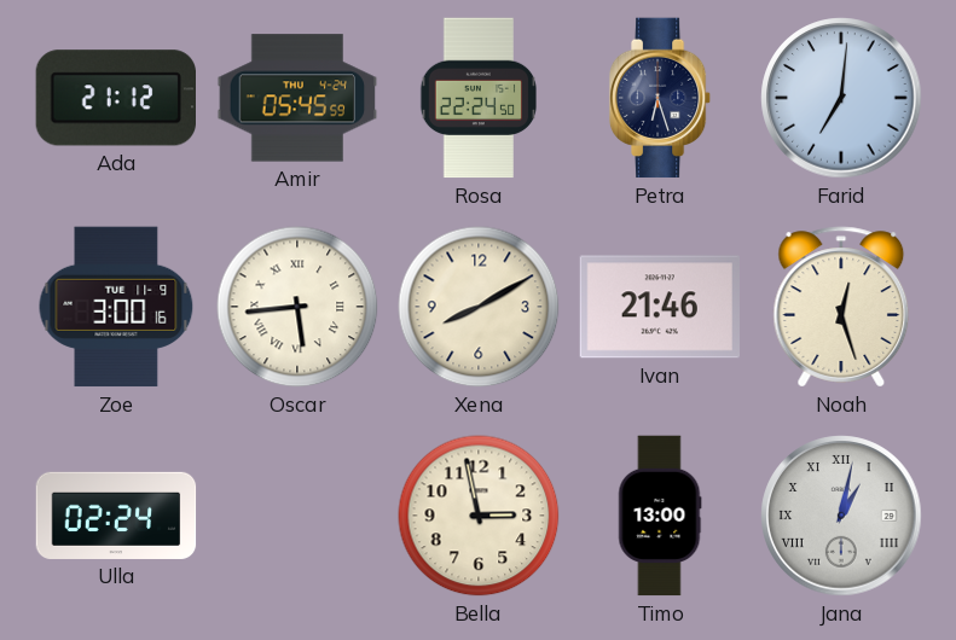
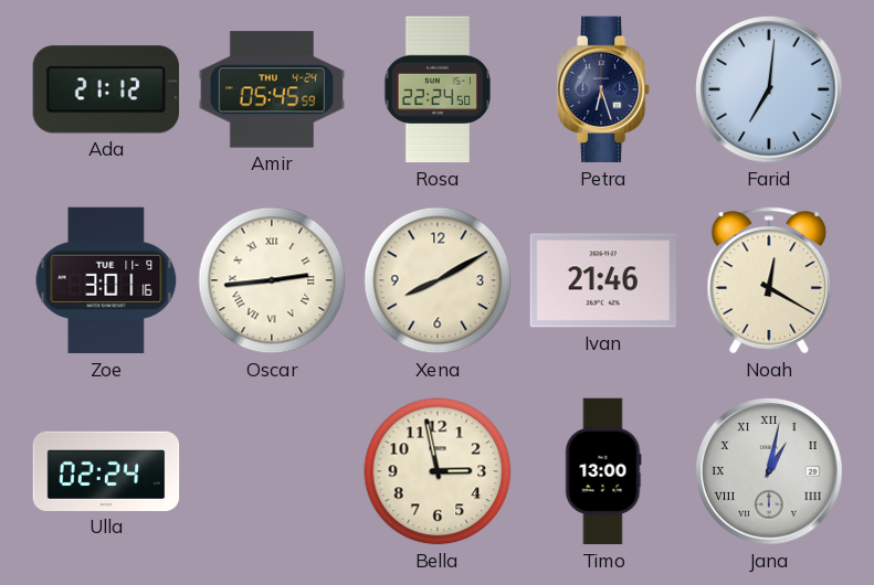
Zoe: 3:00 -> 3:01
Oscar: 5:44 -> 2:44
Noah: 12:27 -> 12:20
